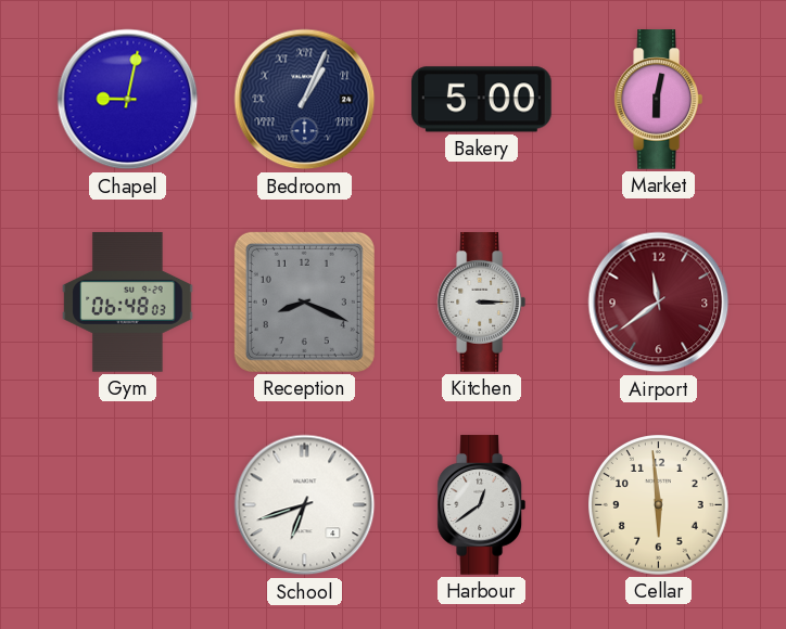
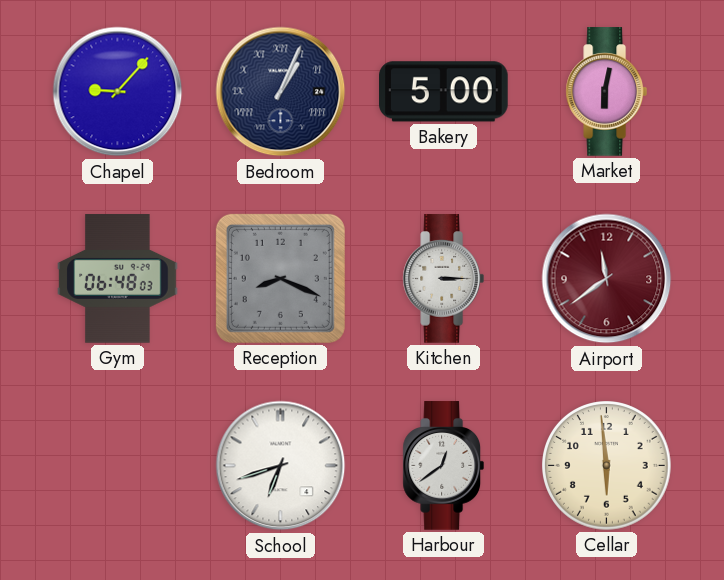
Chapel: 9:02 -> 9:07
